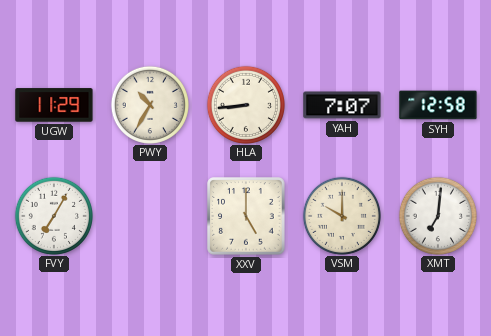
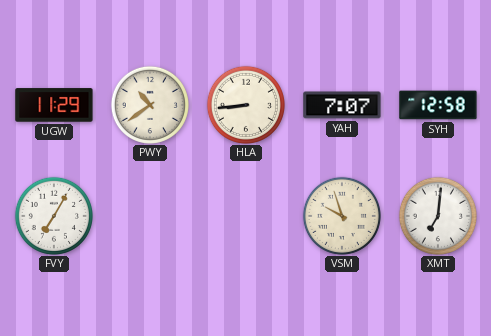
PWY: 10:35 -> 10:39
XXV: 5:00 -> none
VSM: 10:00 -> 9:57
